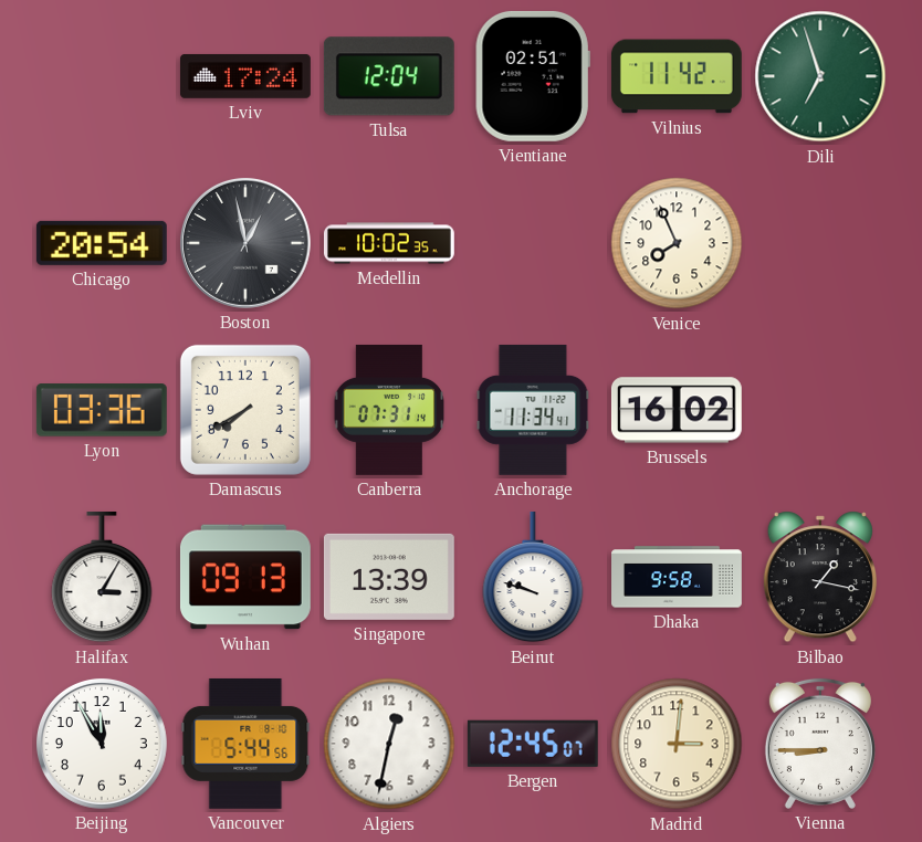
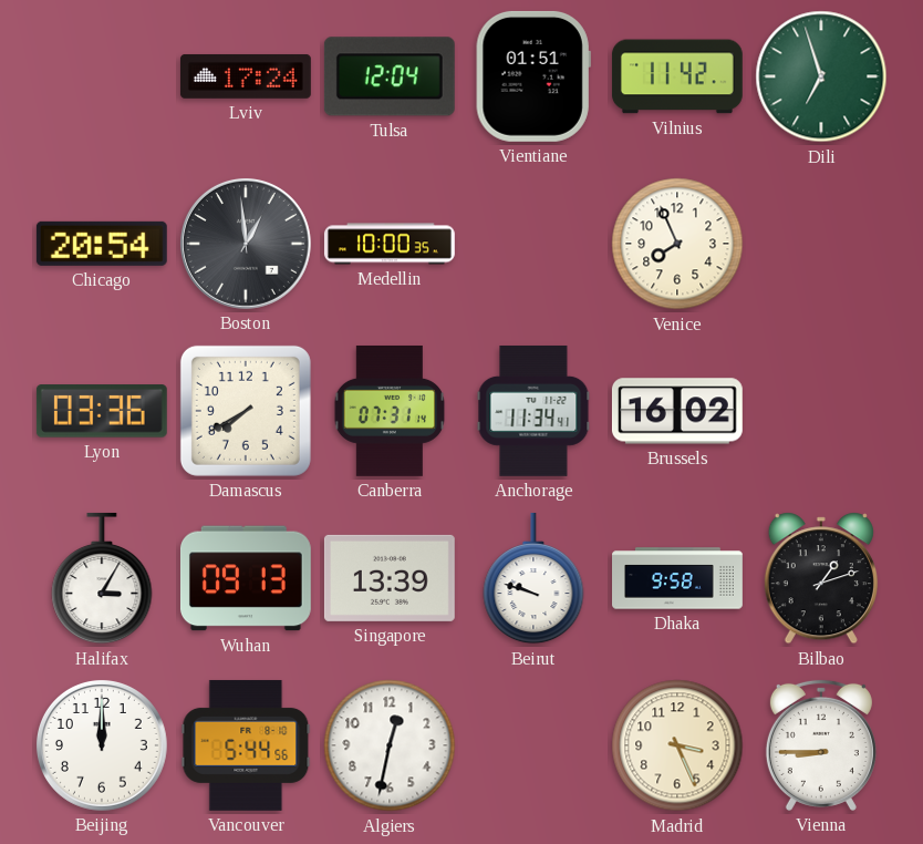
Vientiane: 02:51 -> 01:51
Boston: 12:58 -> 12:59
Medellin: 10:02 -> 10:00
Bilbao: 1:17 -> 1:12
Beijing: 11:55 -> 12:00
Bergen: 12:45 -> none
Madrid: 3:01 -> 3:26
